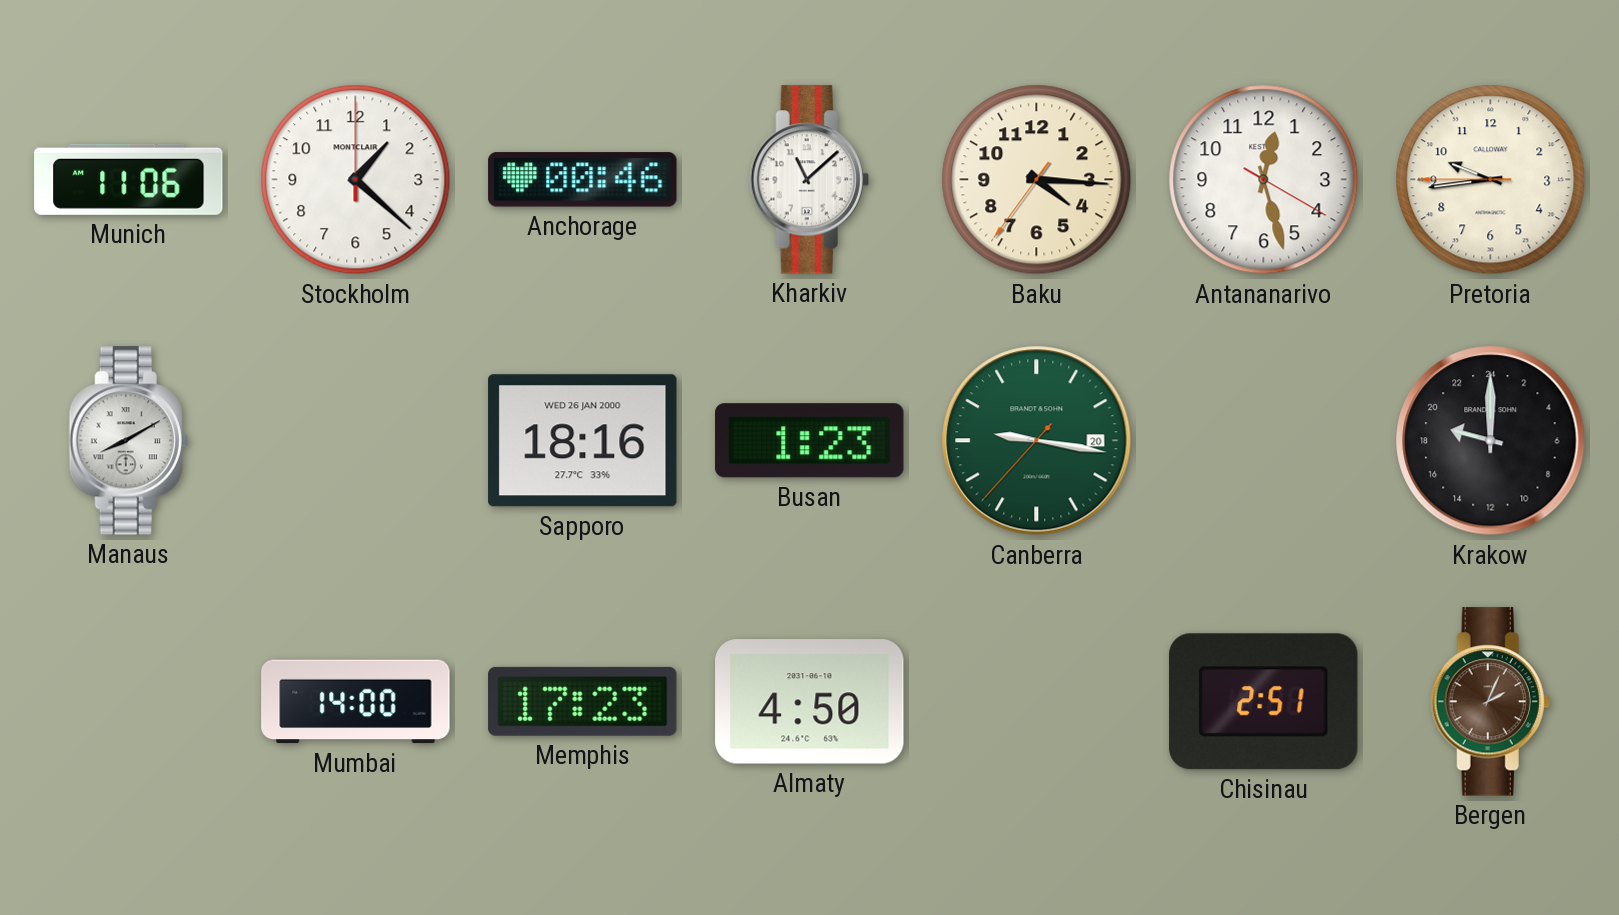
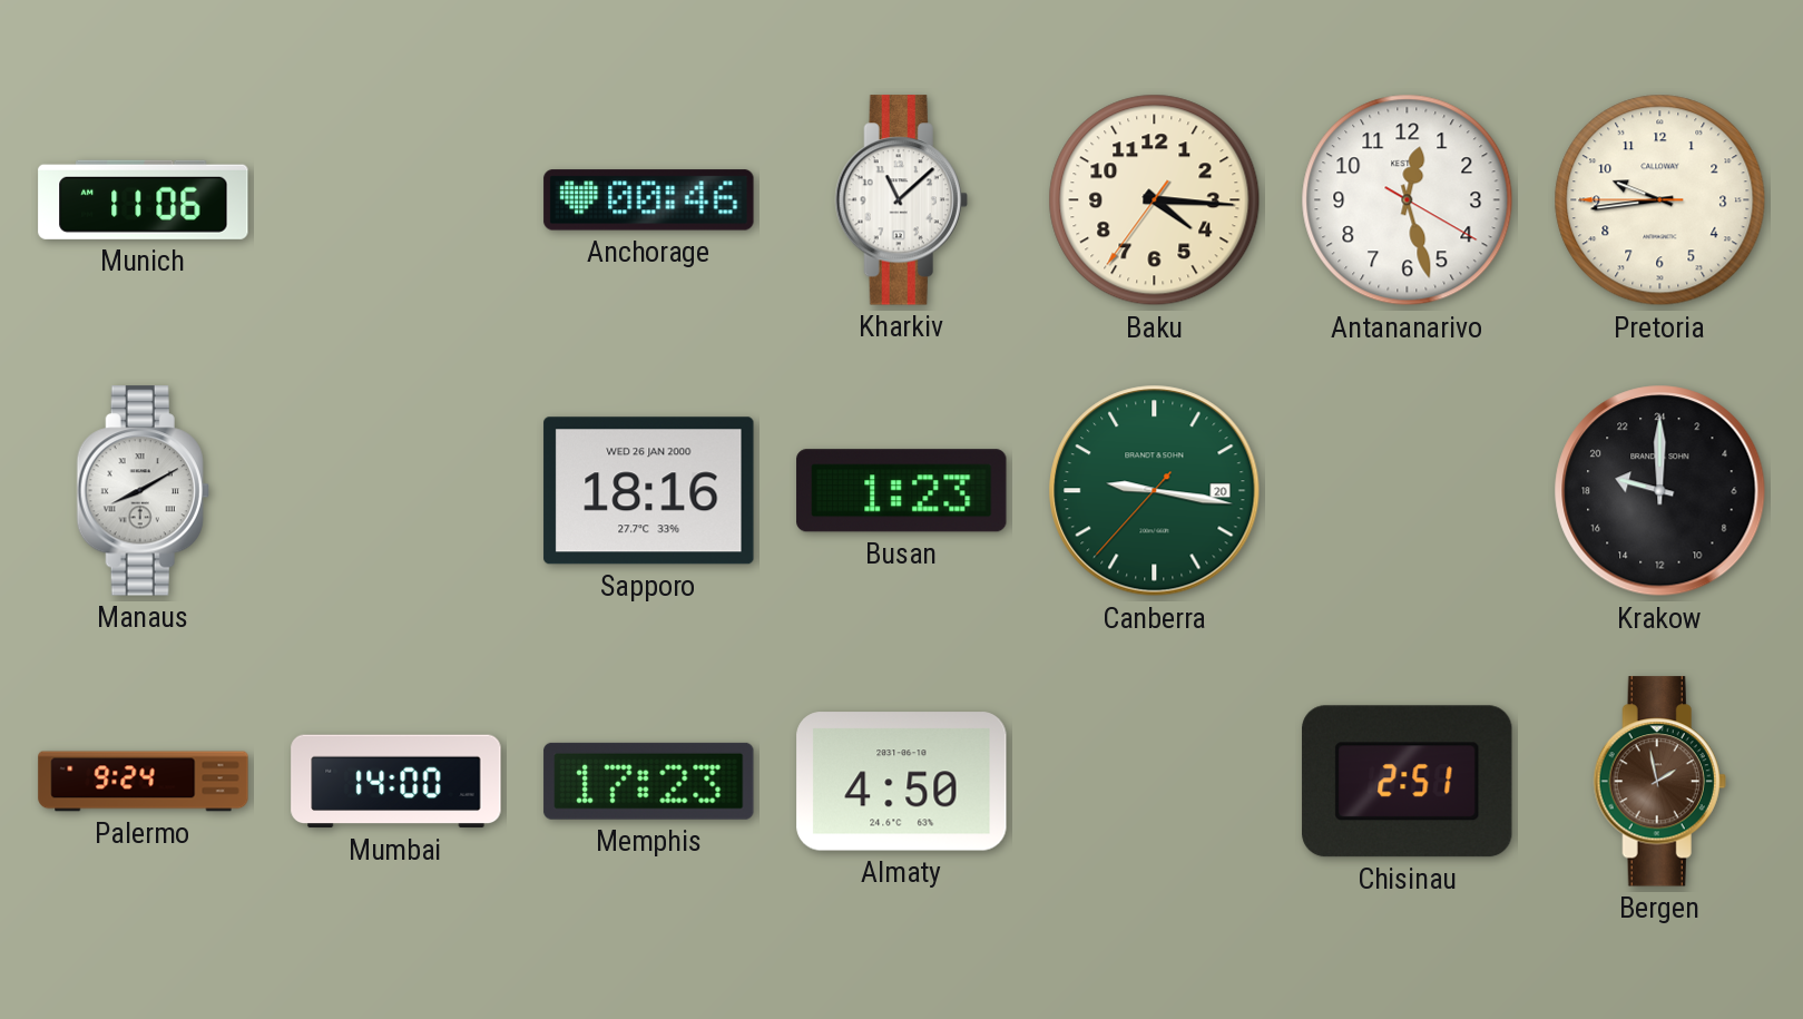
Stockholm: 1:22 -> none
Palermo: none -> 9:24
Bergen: 2:04 -> 1:58
